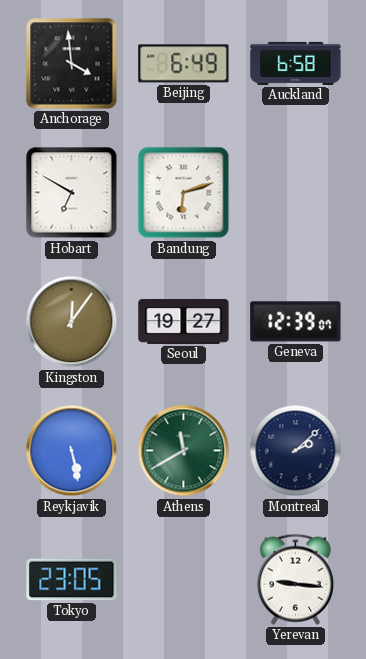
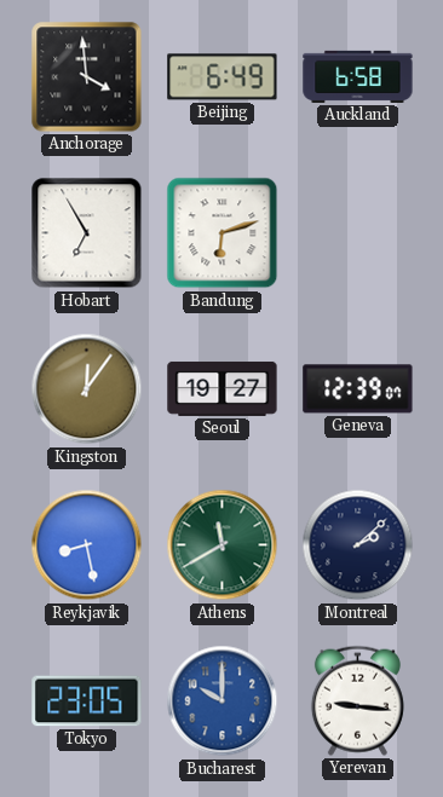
Hobart: 6:50 -> 6:55
Reykjavik: 5:28 -> 8:28
Bucharest: none -> 10:00
